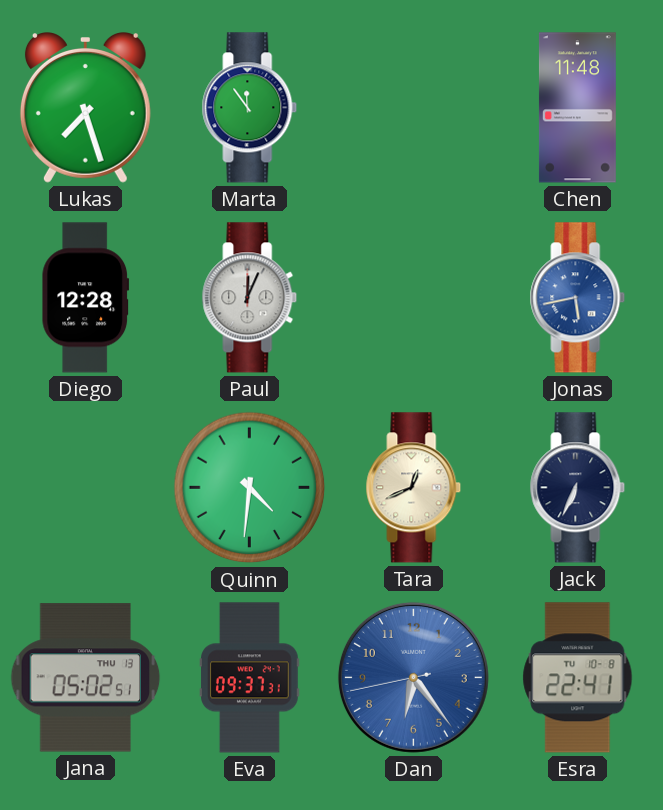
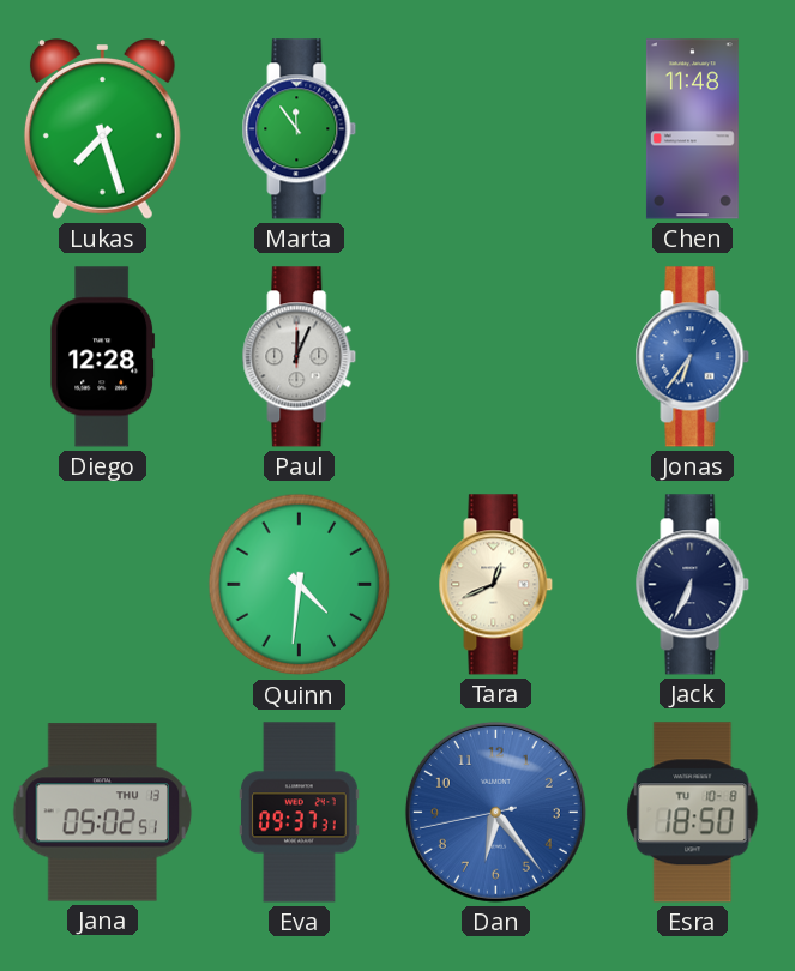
Jonas: 5:43 -> 6:36
Esra: 22:41 -> 18:50
